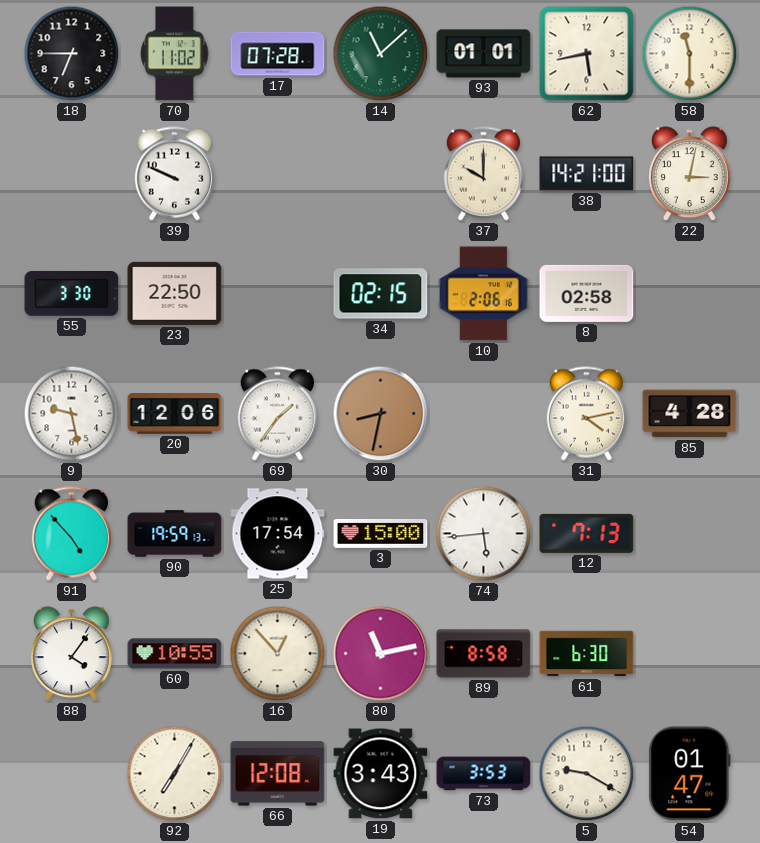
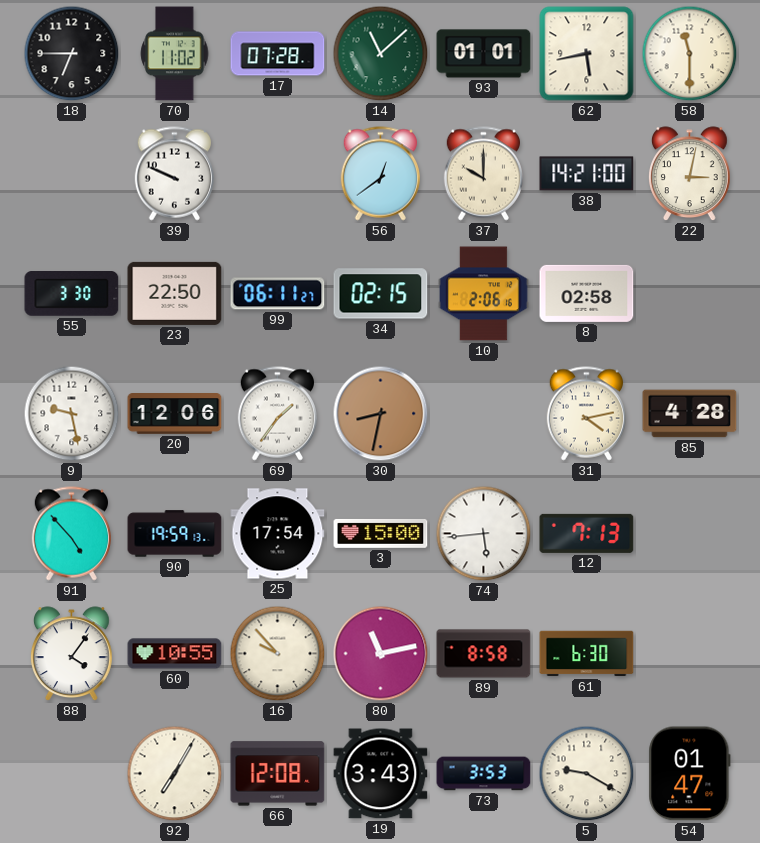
56: none -> 12:39
99: none -> 06:11
16: 12:53 -> 9:53
